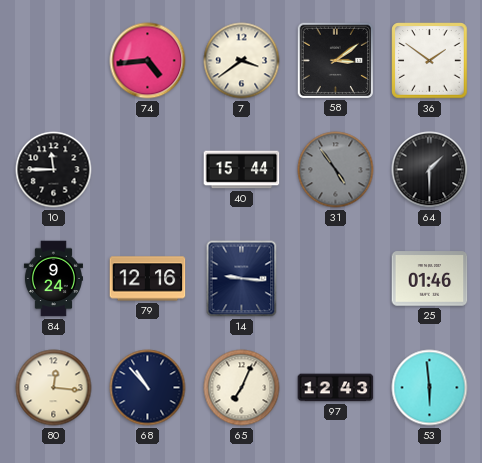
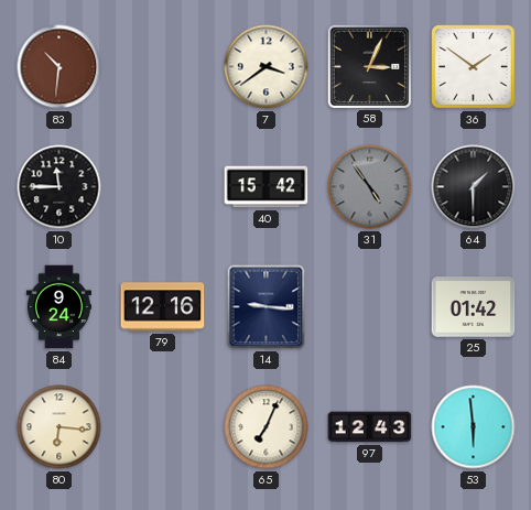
83: none -> 10:31
74: 4:44 -> none
58: 3:09 -> 3:04
40: 15:44 -> 15:42
25: 01:46 -> 01:42
80: 12:16 -> 6:16
68: 10:53 -> none
